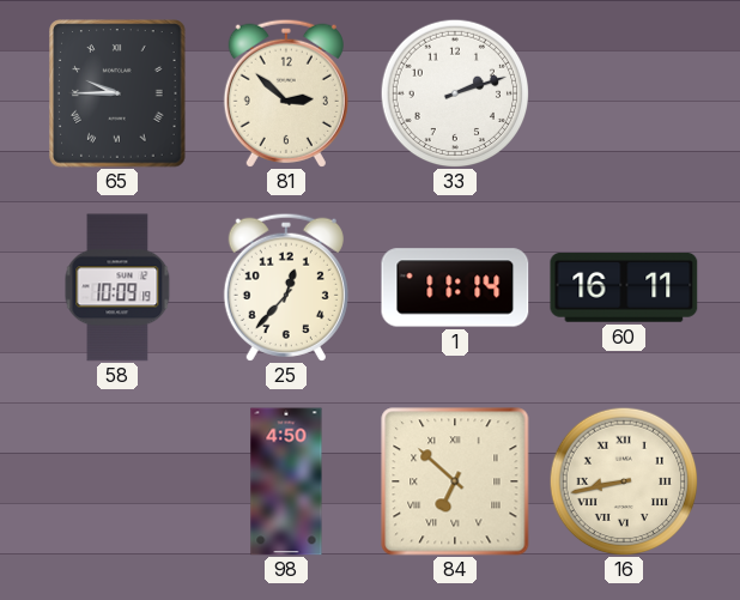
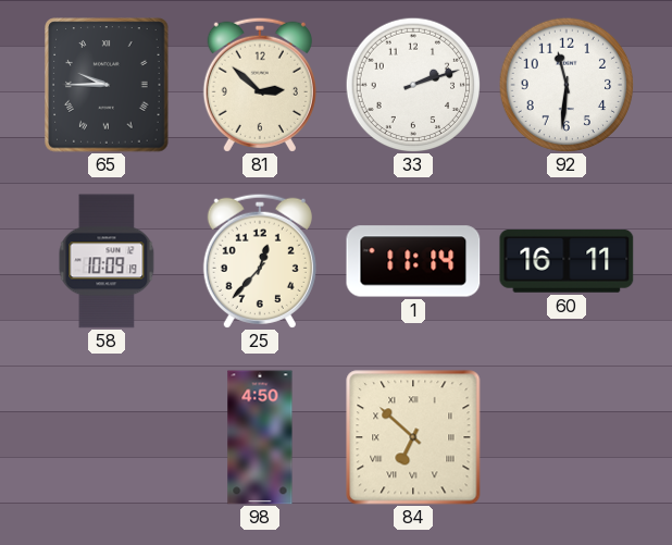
92: none -> 11:31
16: 8:43 -> none
